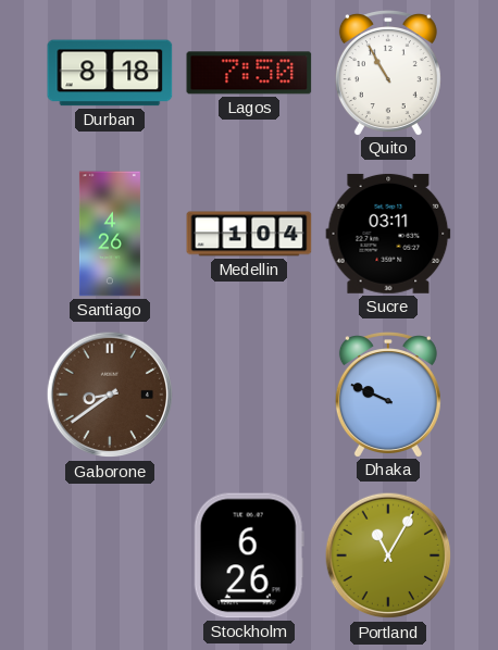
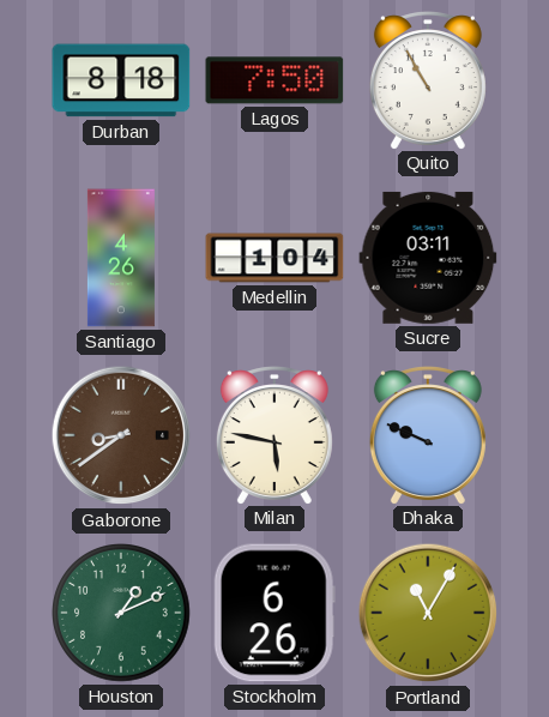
Milan: none -> 5:47
Houston: none -> 1:11
